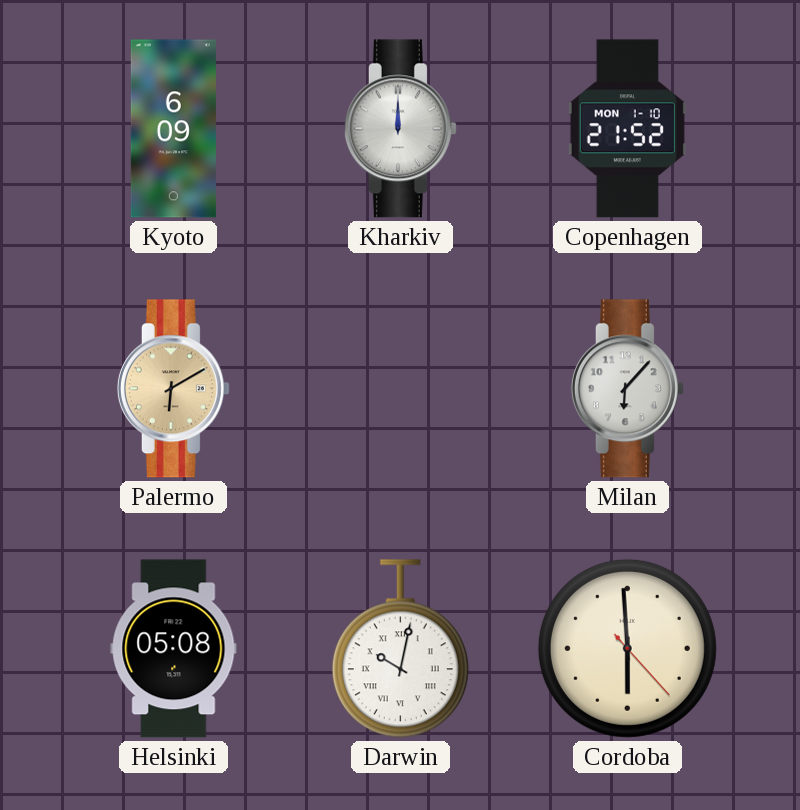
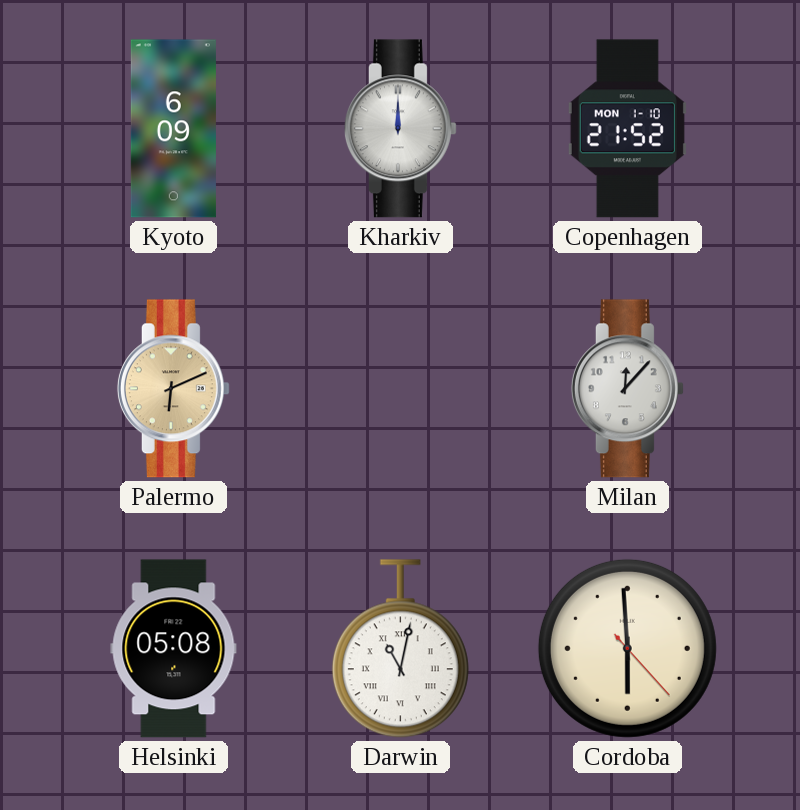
Palermo: 6:10 -> 6:11
Milan: 6:07 -> 12:07
Darwin: 10:02 -> 11:02
